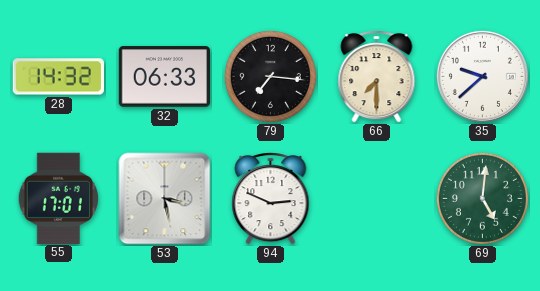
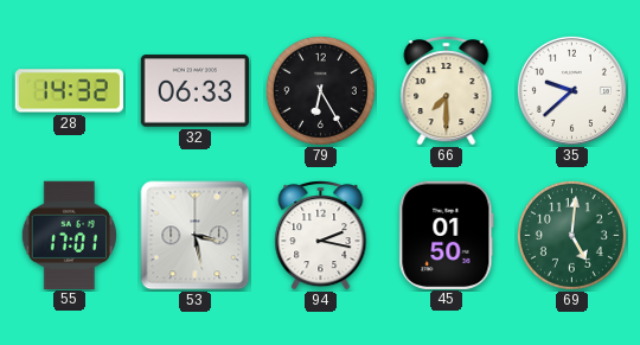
79: 7:16 -> 6:25
94: 2:49 -> 2:17
45: none -> 01:50
